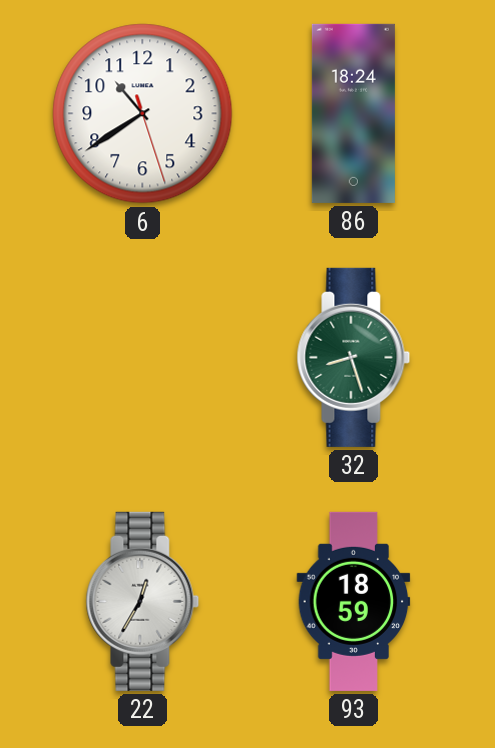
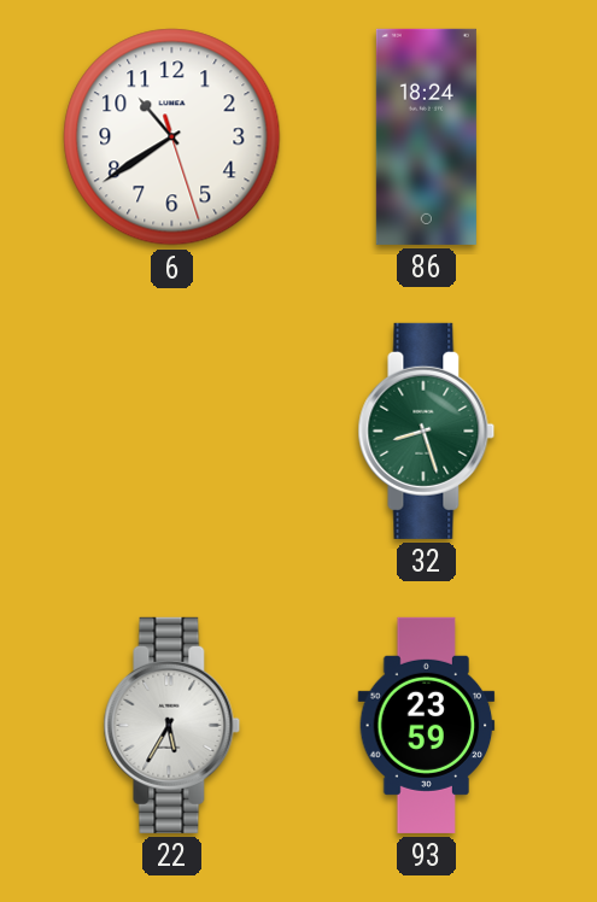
22: 12:35 -> 5:35
93: 18:59 -> 23:59
